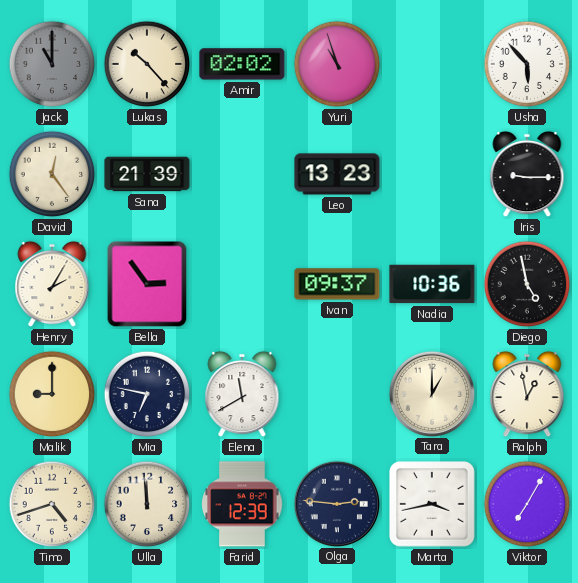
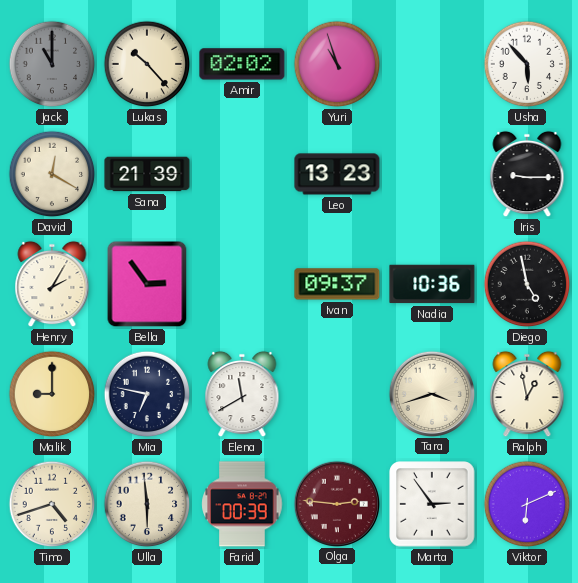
David: 12:24 -> 12:20
Tara: 1:00 -> 3:42
Ulla: 11:59 -> 5:59
Farid: 12:39 -> 00:39
Olga dial: navy -> burgundy
Marta: 3:43 -> 2:54
Viktor: 7:05 -> 6:11
